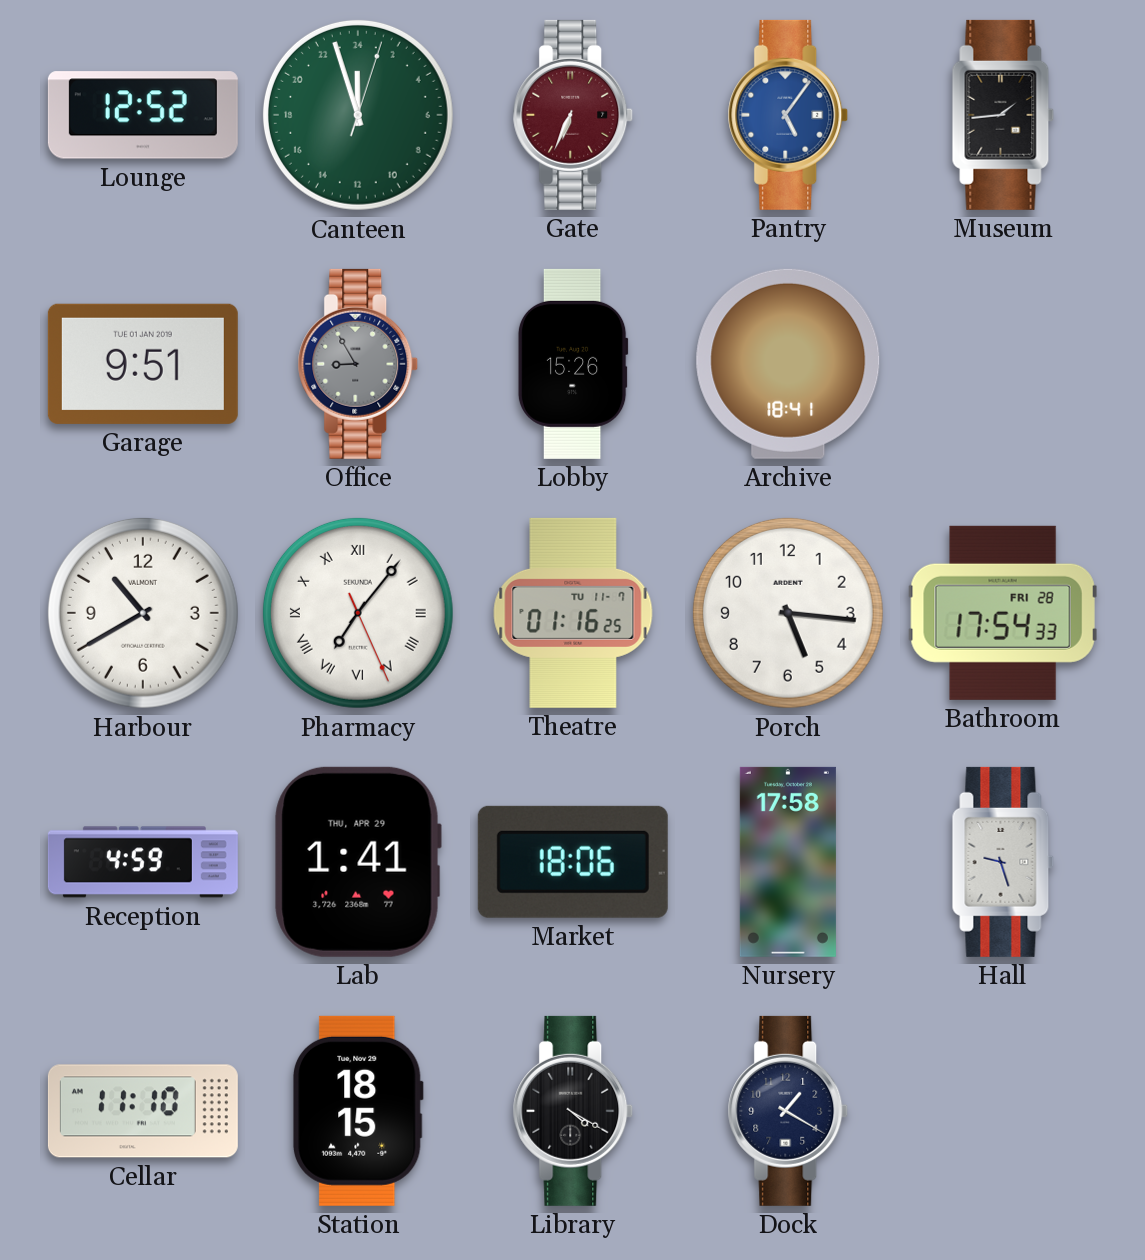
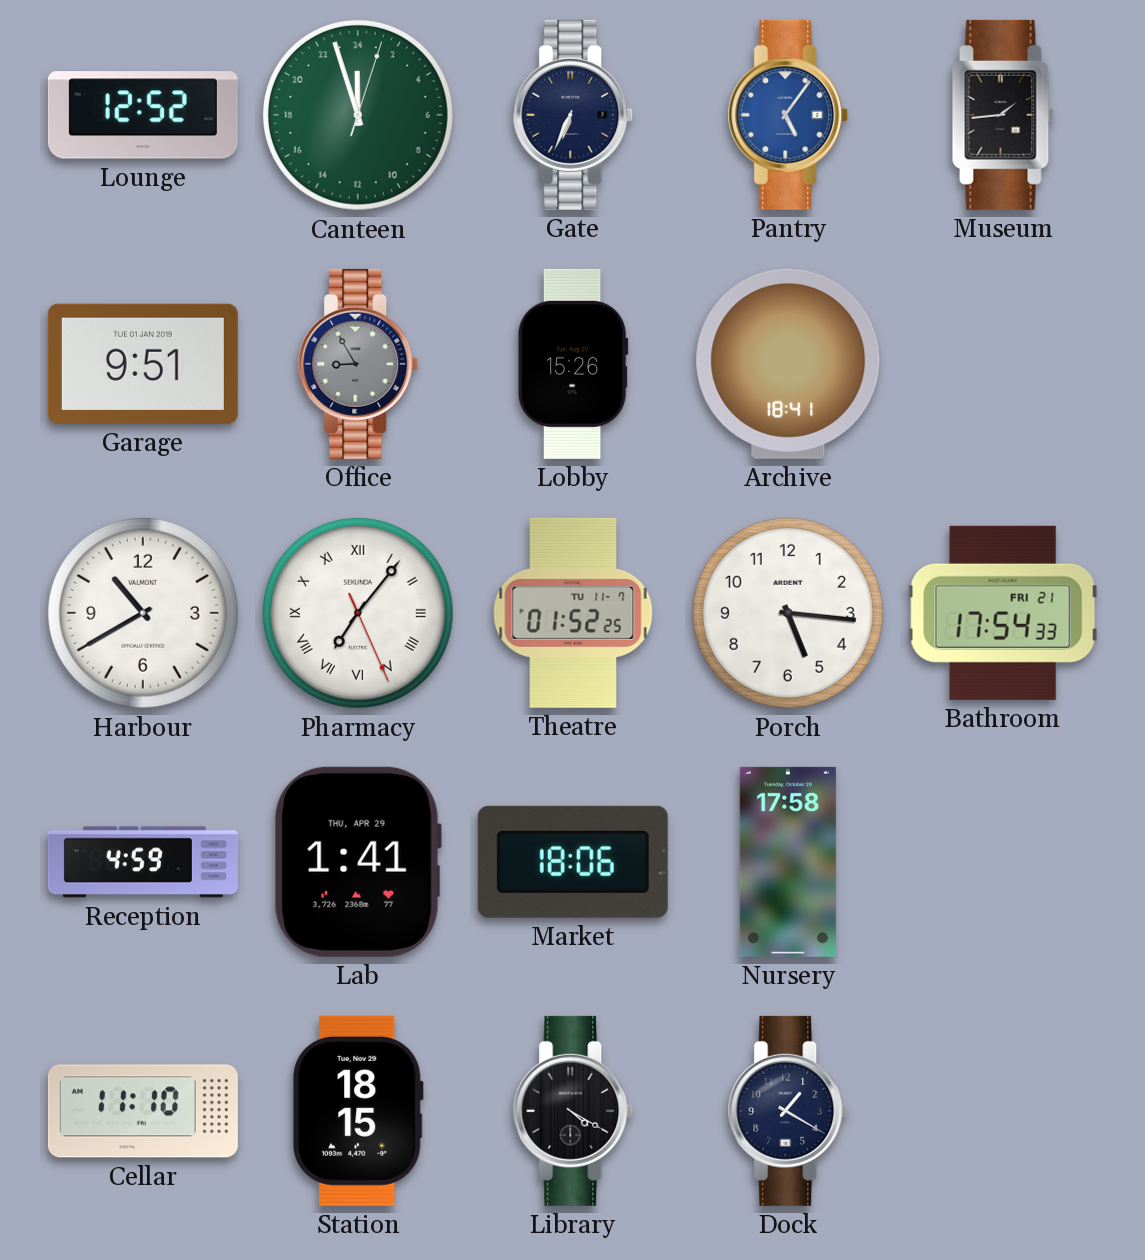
Gate dial: burgundy -> navy
Theatre: 01:16 -> 01:52
Bathroom date: FRI 28 -> FRI 21
Hall: 9:27 -> none
